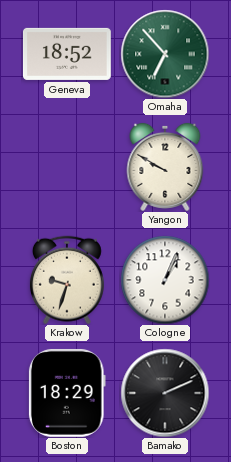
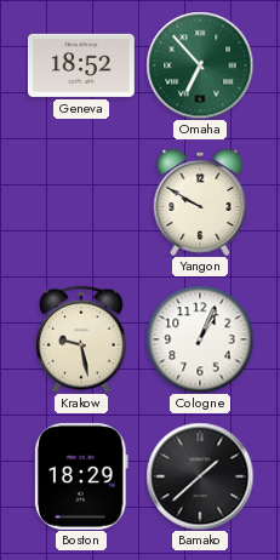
Krakow: 9:33 -> 9:28
Bamako: 2:11 -> 1:38
